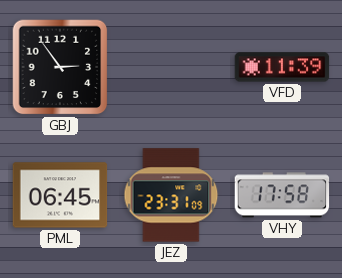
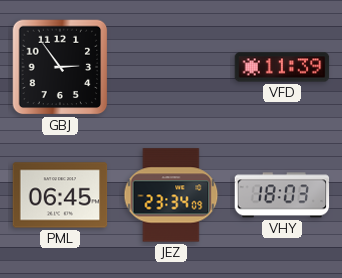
JEZ: 23:31 -> 23:34
VHY: 17:58 -> 18:03
